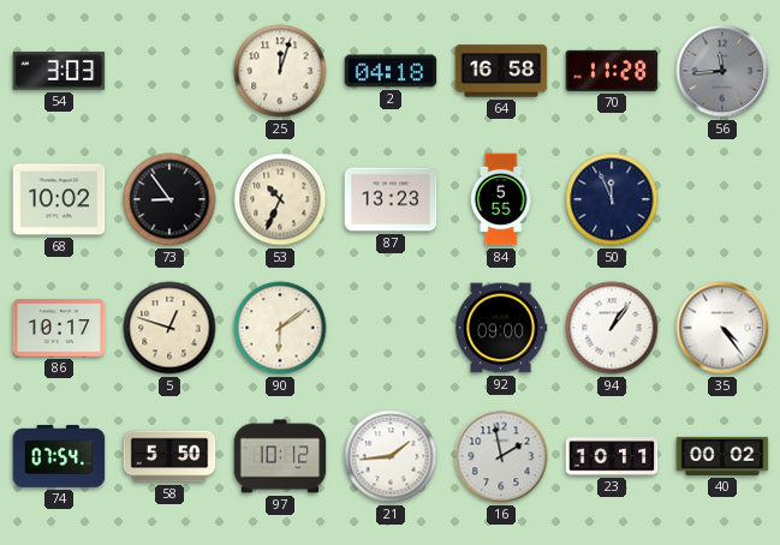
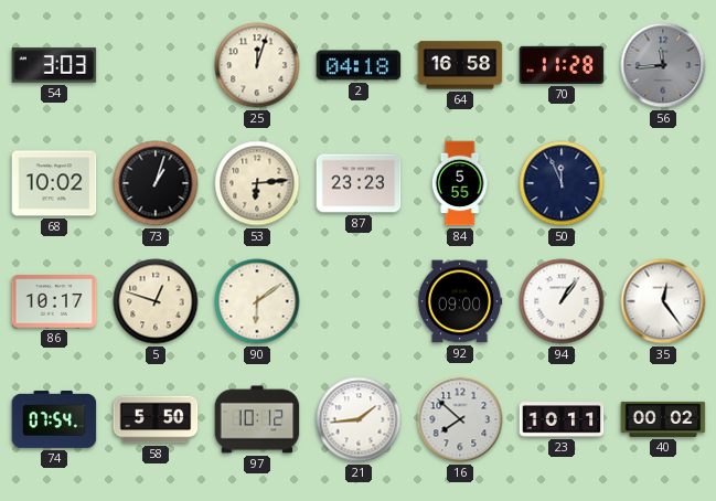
73: 8:54 -> 1:03
53: 10:34 -> 6:14
87: 13:23 -> 23:23
35: 4:24 -> 12:24
16: 1:58 -> 7:52
